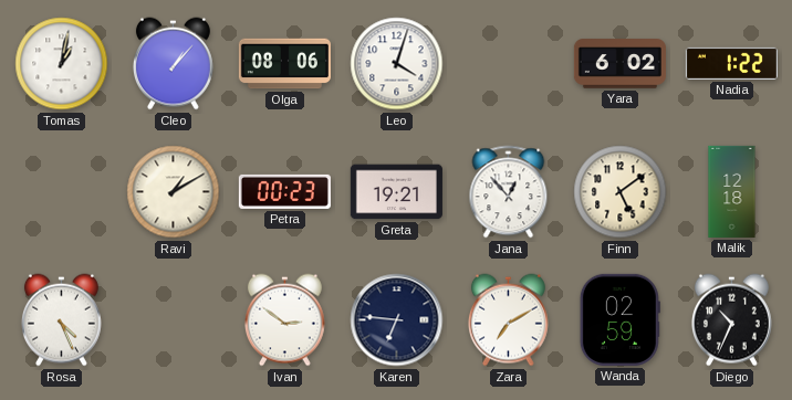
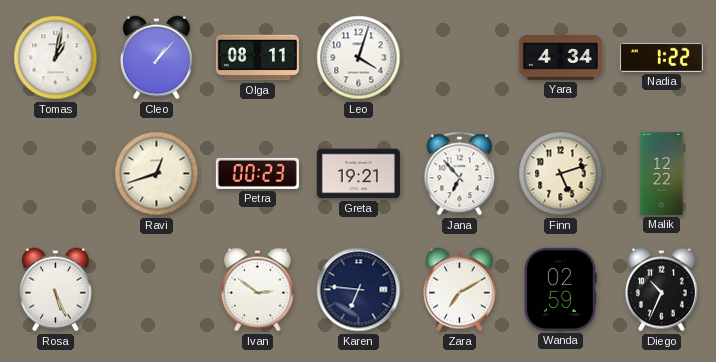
Olga: 08:06 -> 08:11
Yara: 6:02 -> 4:34
Ravi: 1:10 -> 12:42
Jana: 12:53 -> 6:53
Finn: 5:09 -> 5:12
Malik: 12:18 -> 12:22
Rosa: 4:26 -> 5:26
